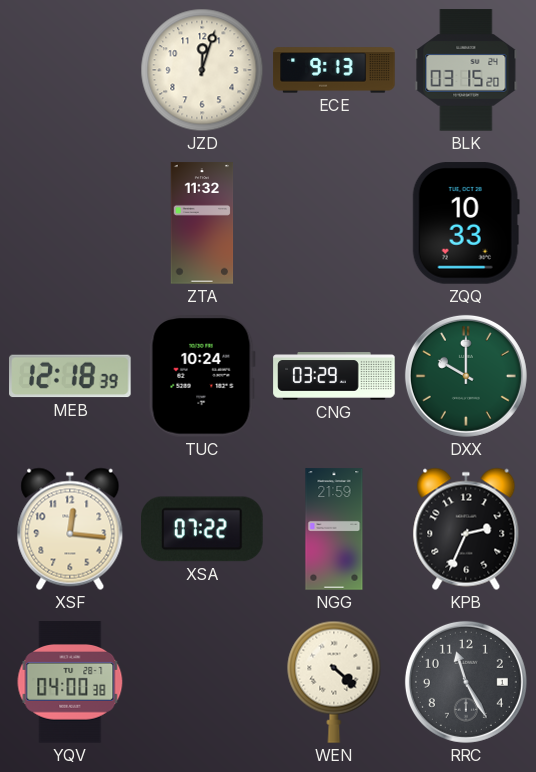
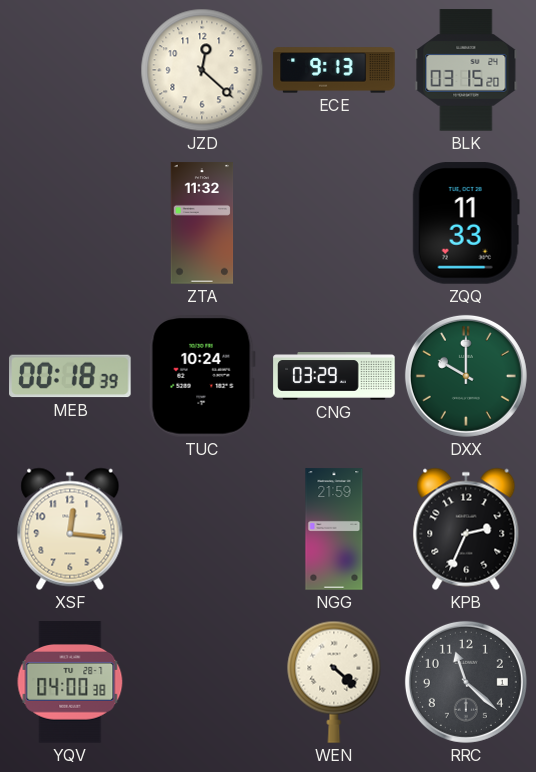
JZD: 12:03 -> 12:22
ZQQ: 10:33 -> 11:33
MEB: 12:18 -> 00:18
XSA: 07:22 -> none
RRC: 11:25 -> 11:22
